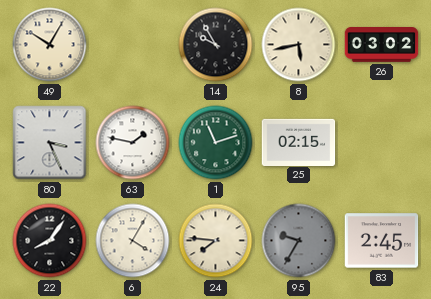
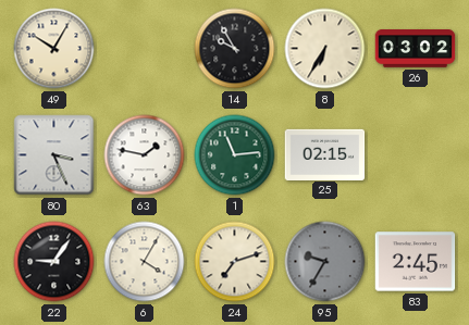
8: 5:43 -> 6:35
1: 11:12 -> 11:14
22: 8:06 -> 9:06
24: 7:46 -> 7:12
